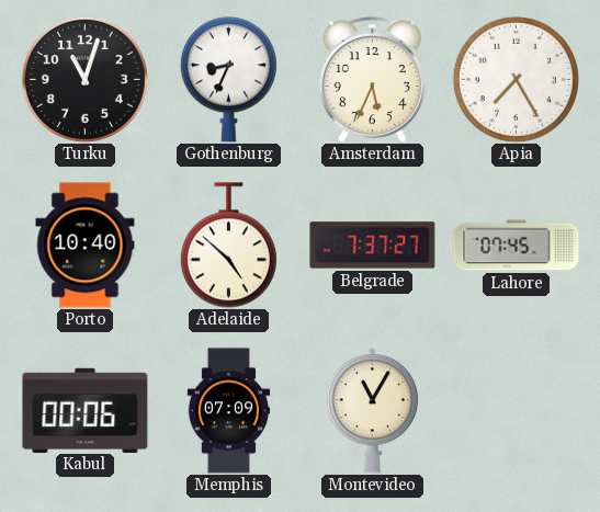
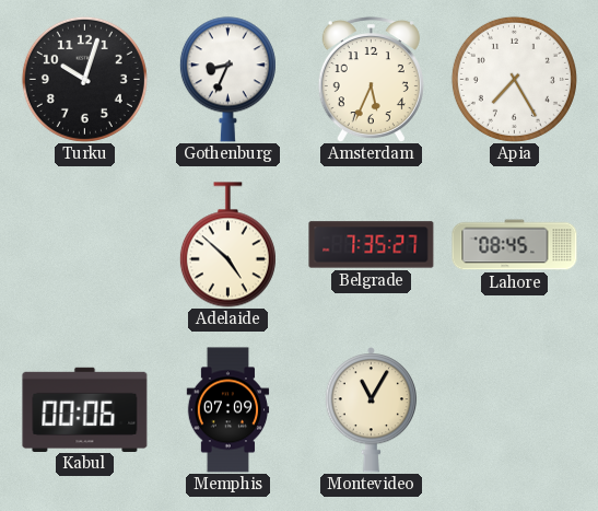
Turku: 11:03 -> 10:03
Porto: 10:40 -> none
Belgrade: 7:37 -> 7:35
Lahore: 07:45 -> 08:45
